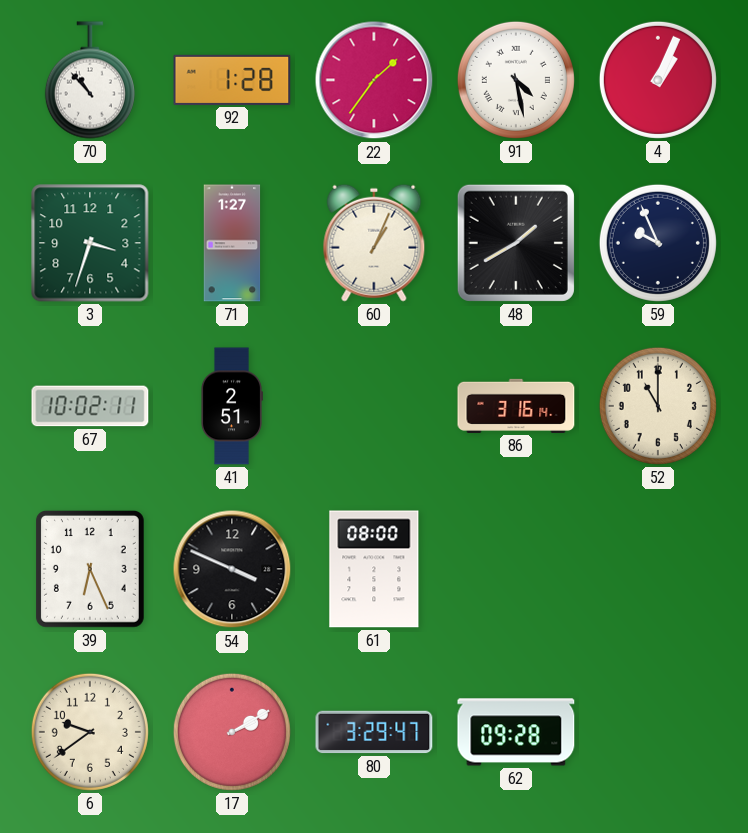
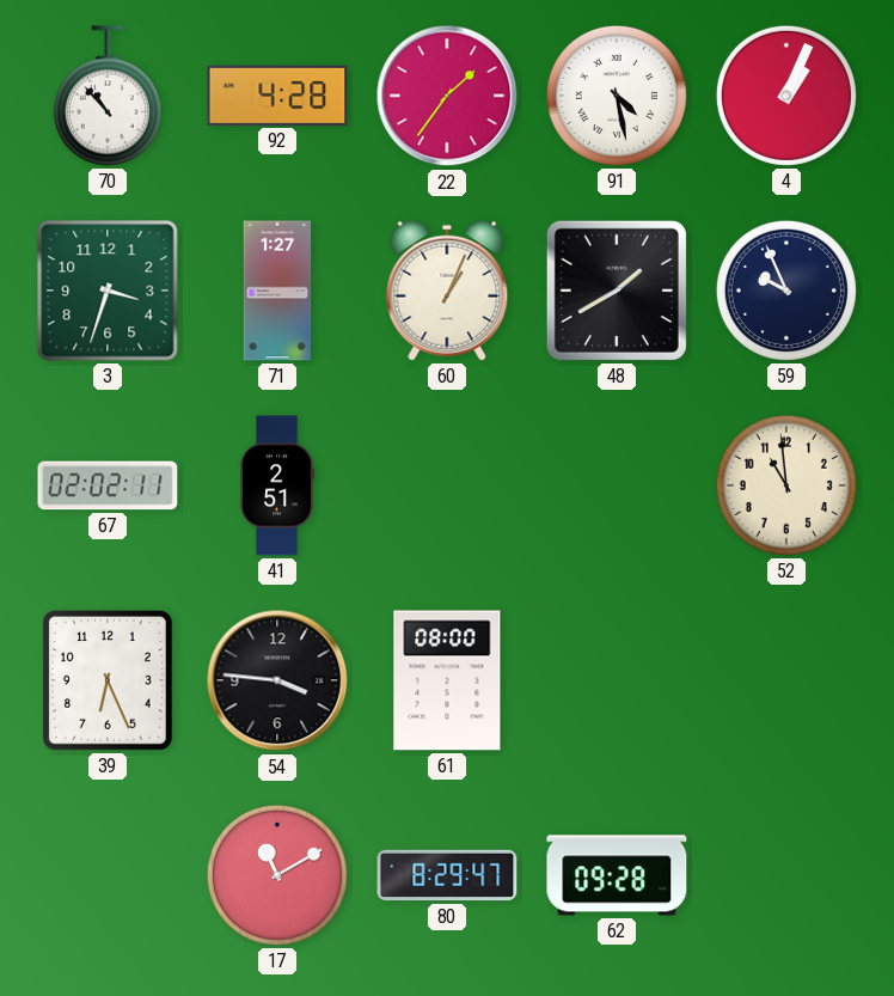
92: 1:28 -> 4:28
67: 10:02 -> 02:02
86: 3:16 -> none
52: 11:00 -> 10:59
54: 3:49 -> 3:46
6: 9:39 -> none
17: 2:10 -> 11:10
80: 3:29 -> 8:29
